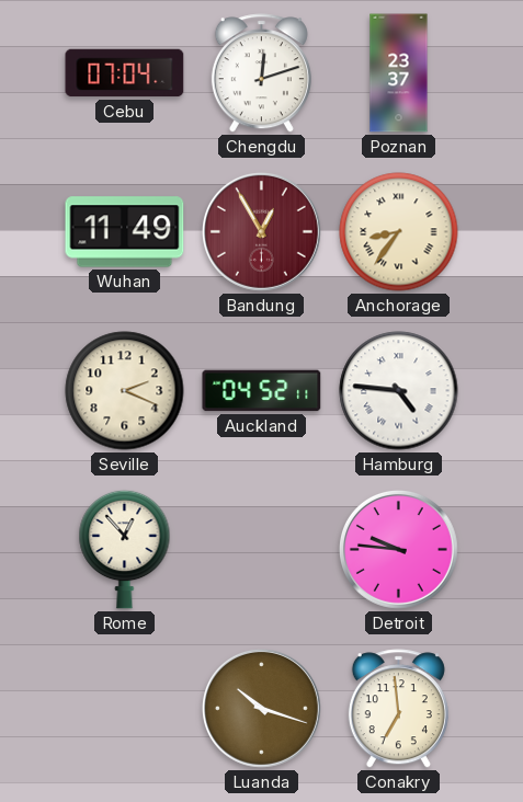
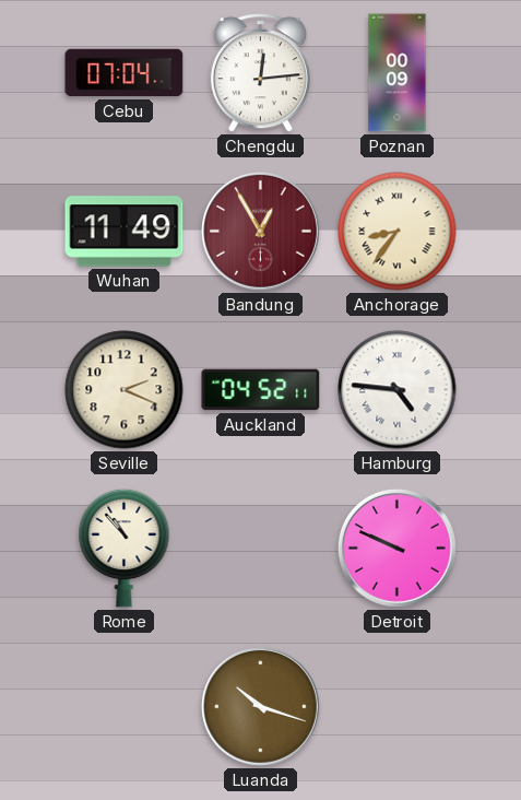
Chengdu: 12:12 -> 12:14
Poznan: 23:37 -> 00:09
Rome: 12:53 -> 10:53
Detroit: 9:46 -> 9:49
Conakry: 6:59 -> none
